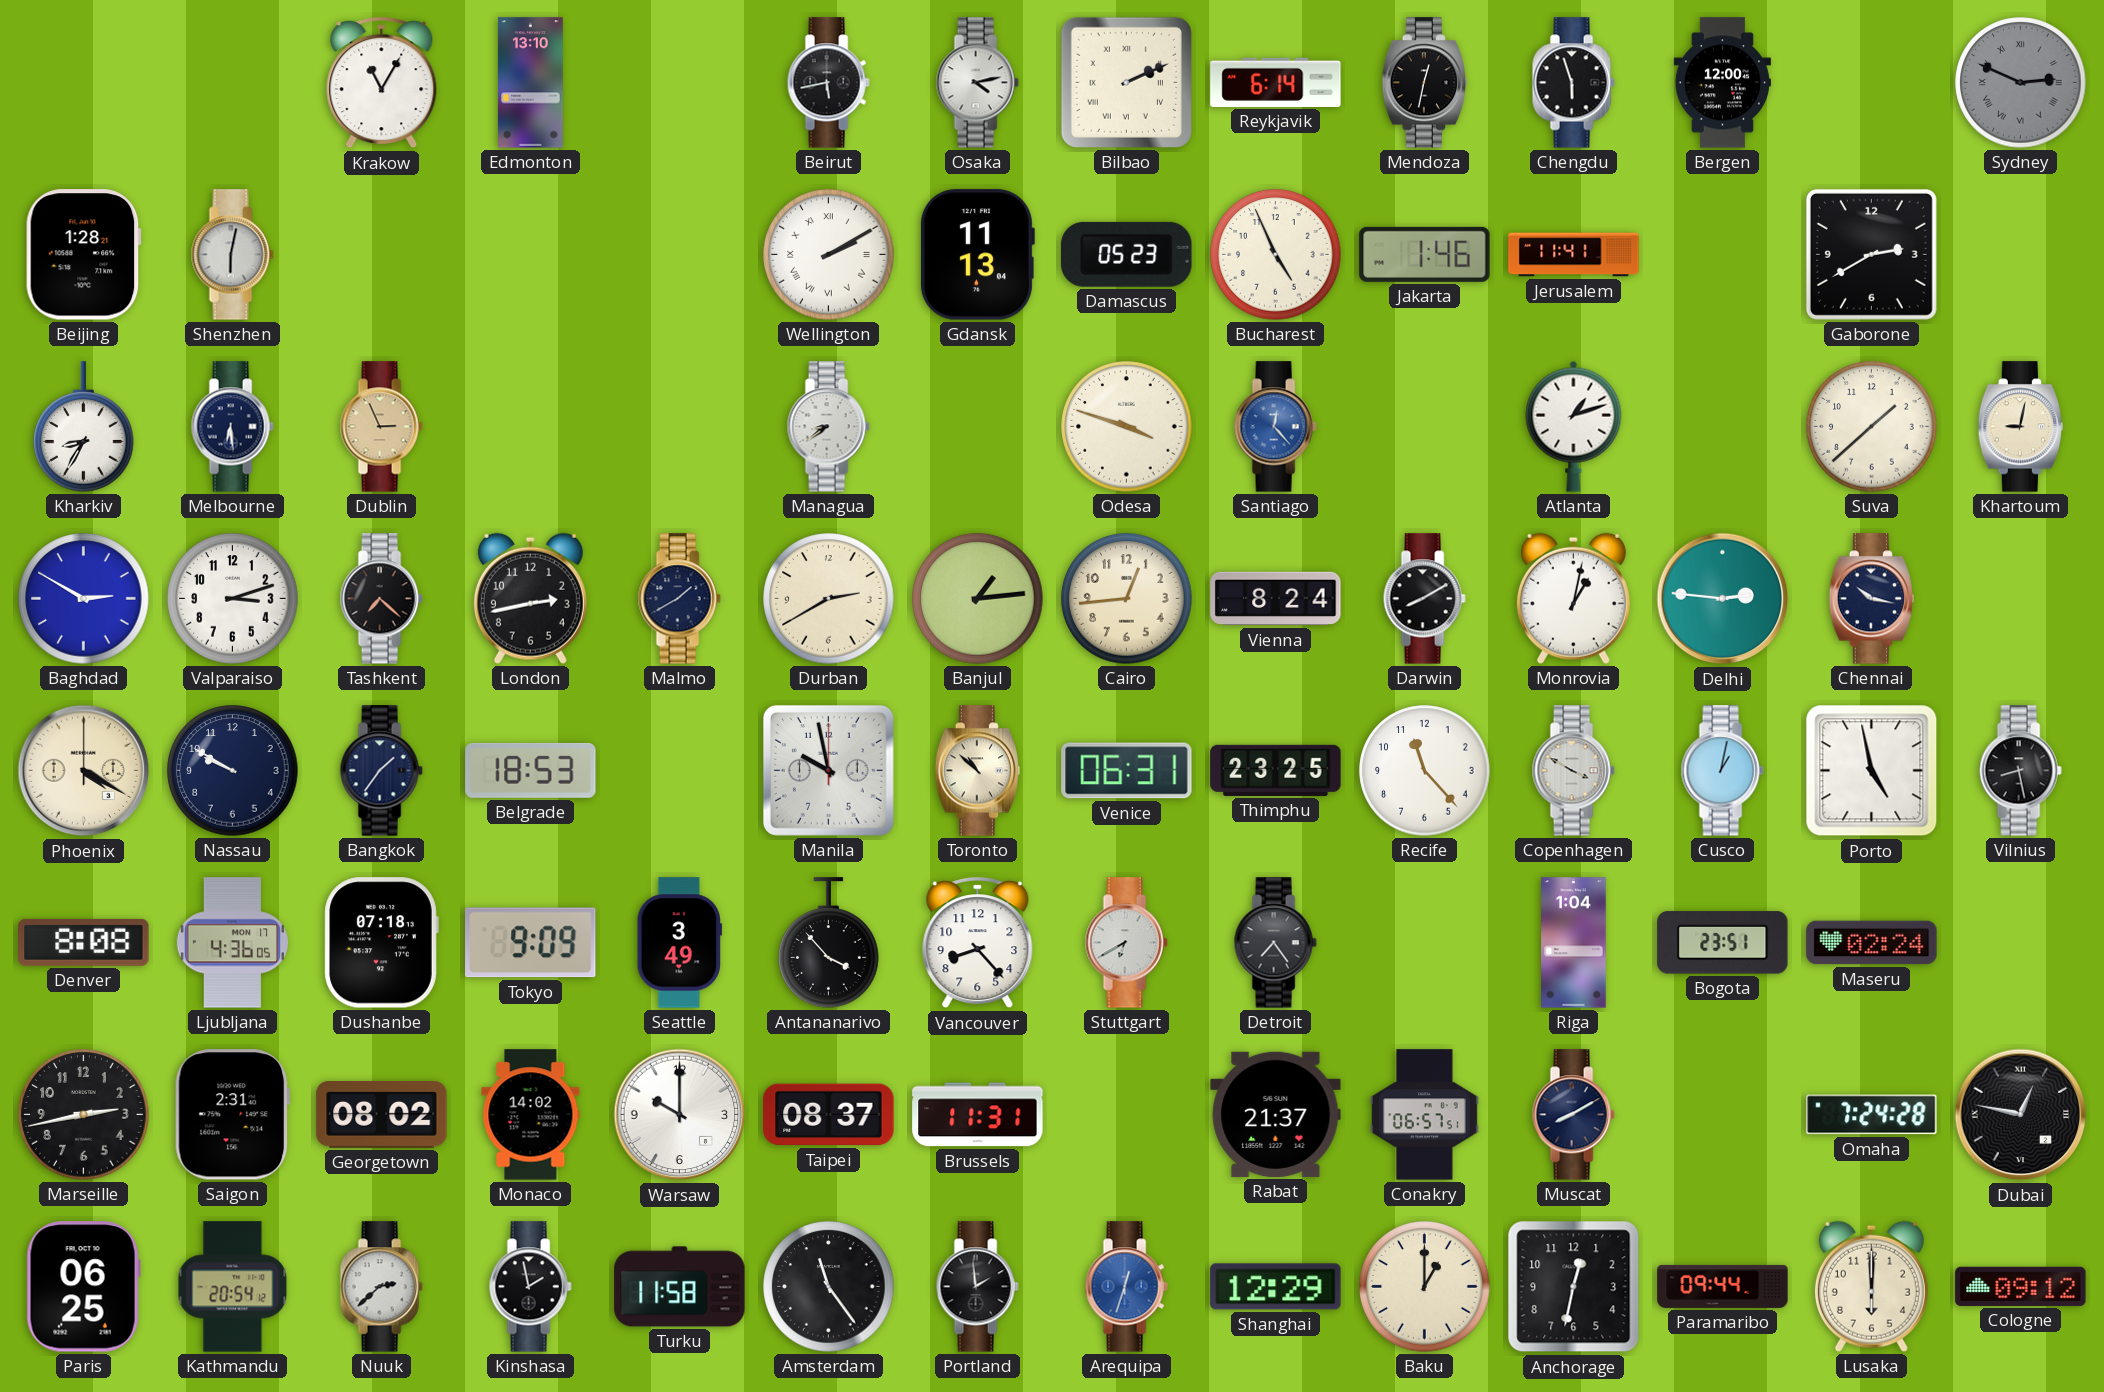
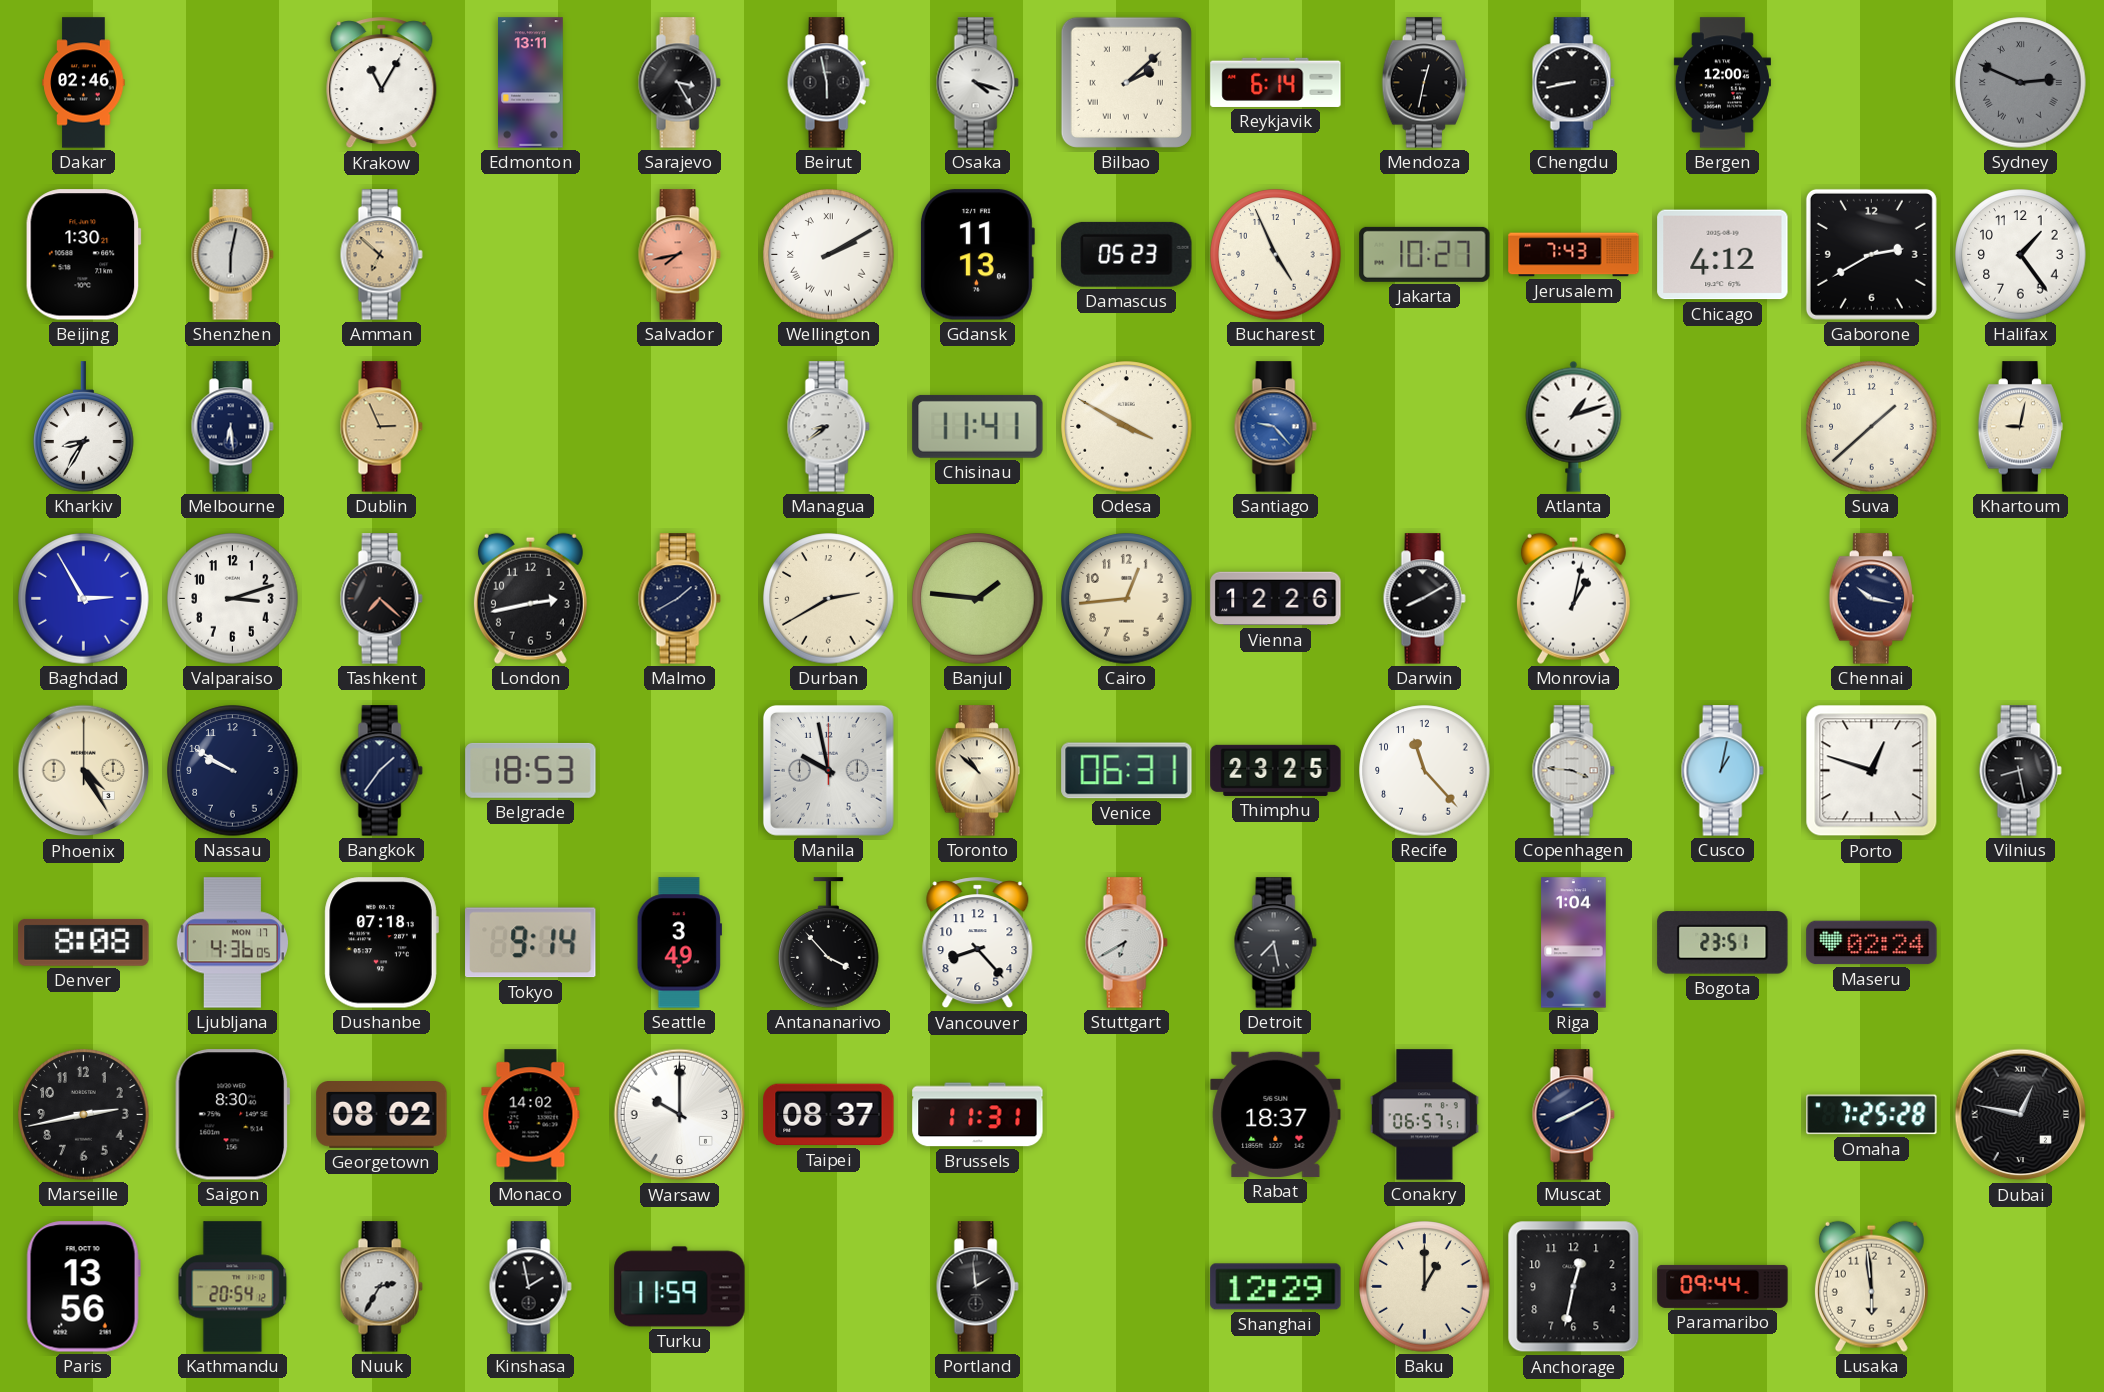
Dakar: none -> 02:46
Edmonton: 13:10 -> 13:11
Sarajevo: none -> 3:25
Beirut: 5:43 -> 5:58
Osaka: 4:13 -> 4:18
Bilbao: 2:11 -> 2:08
Chengdu: 5:57 -> 8:43
Beijing: 1:28 -> 1:30
Amman: none -> 6:52
Salvador: none -> 7:43
Jakarta: 1:46 -> 10:27
Jerusalem: 11:41 -> 7:43
Chicago: none -> 4:12
Halifax: none -> 1:24
Chisinau: none -> 11:41
Odesa: 3:48 -> 3:50
Santiago: 12:23 -> 9:23
Baghdad: 2:50 -> 2:55
Banjul: 1:14 -> 1:46
Vienna: 8:24 -> 12:26
Delhi: 2:46 -> none
Phoenix: 4:20 -> 4:25
Copenhagen: 3:50 -> 3:46
Porto: 4:58 -> 12:48
Tokyo: 9:09 -> 9:14
Detroit: 7:24 -> 7:28
Saigon: 2:31 -> 8:30
Rabat: 21:37 -> 18:37
Omaha: 7:24 -> 7:25
Paris: 06:25 -> 13:56
Nuuk: 2:38 -> 2:35
Turku: 11:58 -> 11:59
Amsterdam: 11:24 -> none
Arequipa: 12:33 -> none
Lusaka: 6:00 -> 5:59
Cologne: 09:12 -> none
